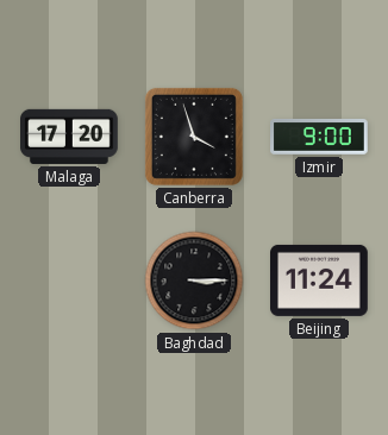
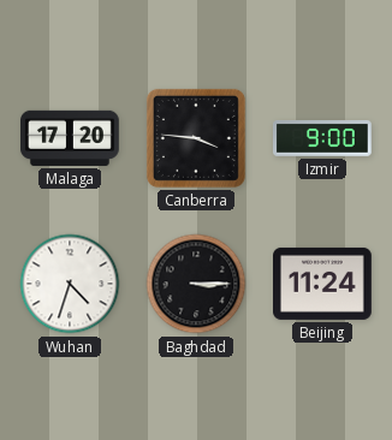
Canberra: 3:57 -> 3:46
Wuhan: none -> 4:33
